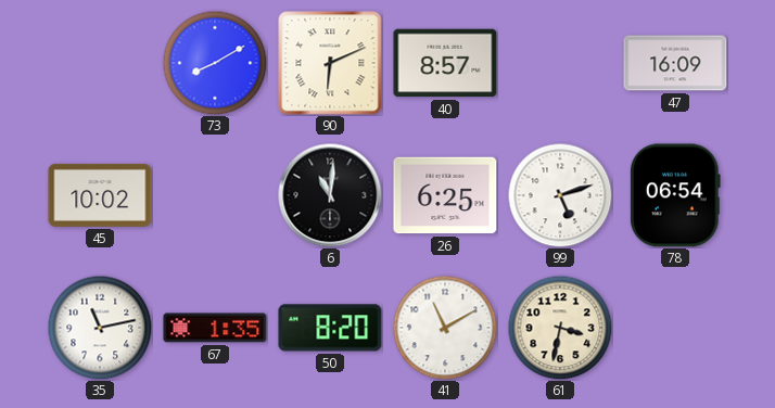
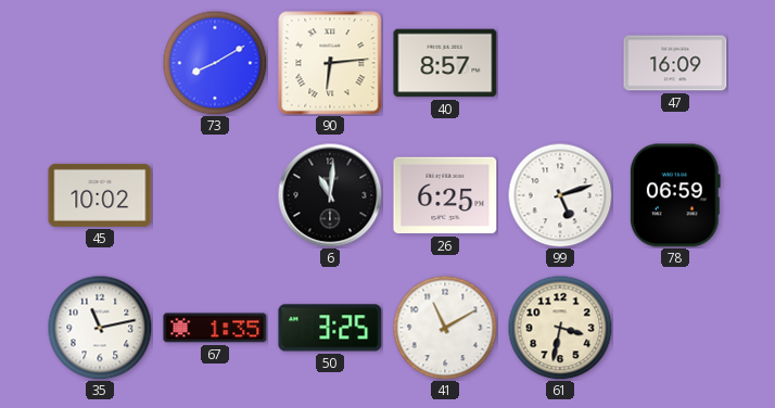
90: 6:11 -> 6:14
78: 06:54 -> 06:59
50: 8:20 -> 3:25
